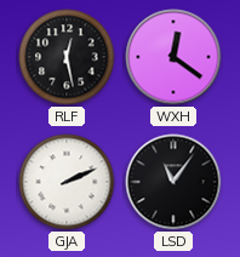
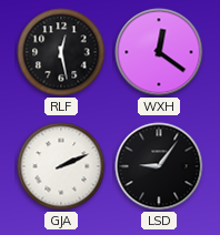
LSD: 11:06 -> 9:06
